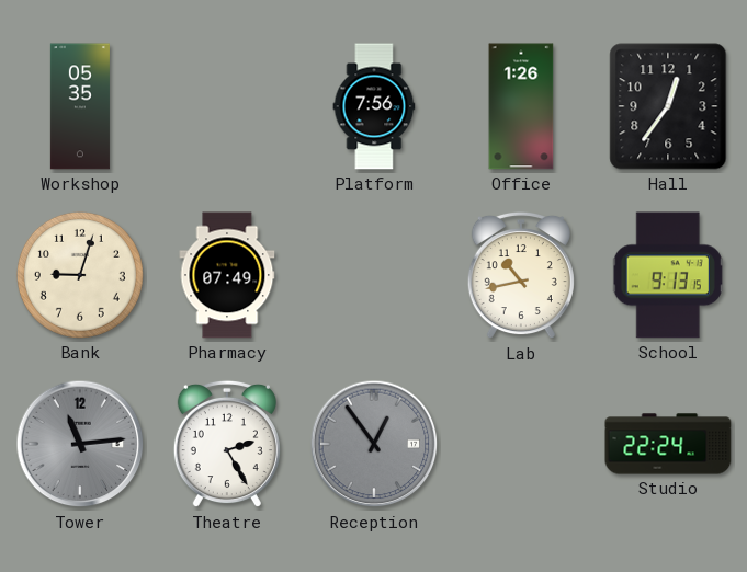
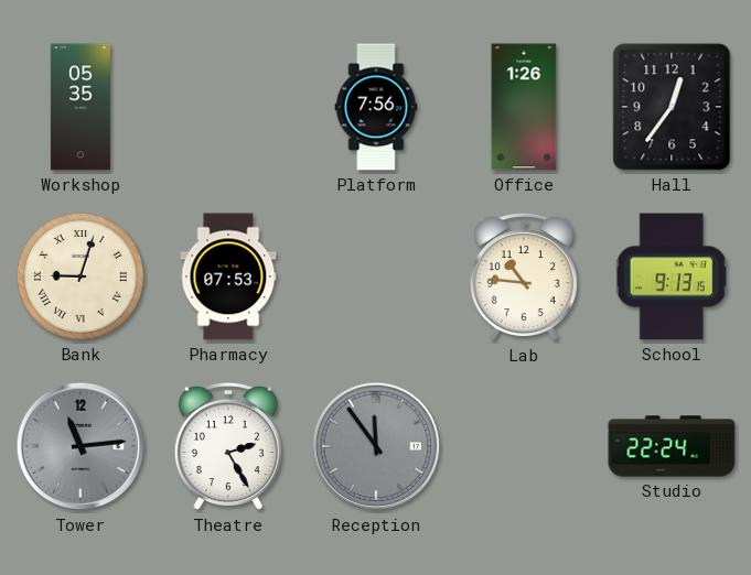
Bank numerals: Arabic -> Roman
Pharmacy: 07:49 -> 07:53
Lab: 10:43 -> 10:46
Reception: 12:54 -> 11:54
